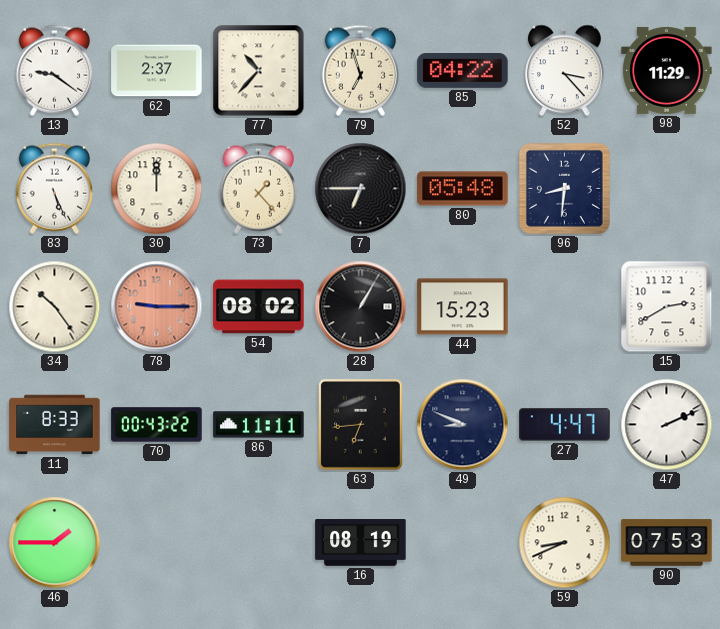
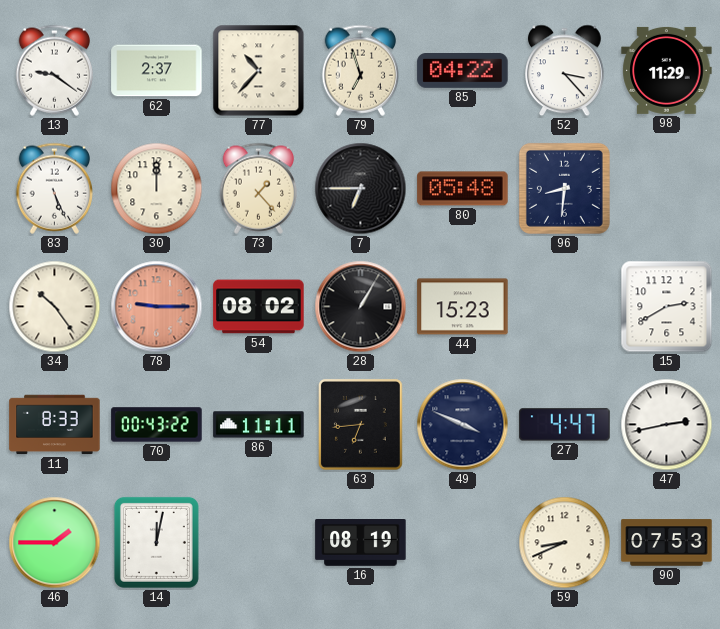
49: 8:49 -> 3:49
47: 2:11 -> 2:43
14: none -> 12:02
